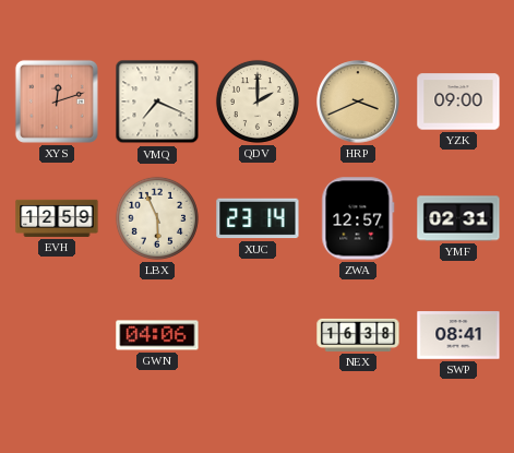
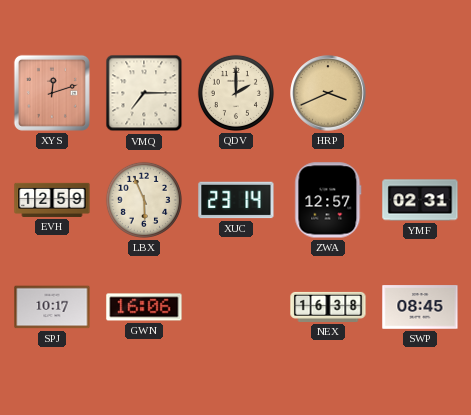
VMQ: 7:19 -> 7:15
YZK: 09:00 -> none
SPJ: none -> 10:17
GWN: 04:06 -> 16:06
SWP: 08:41 -> 08:45
